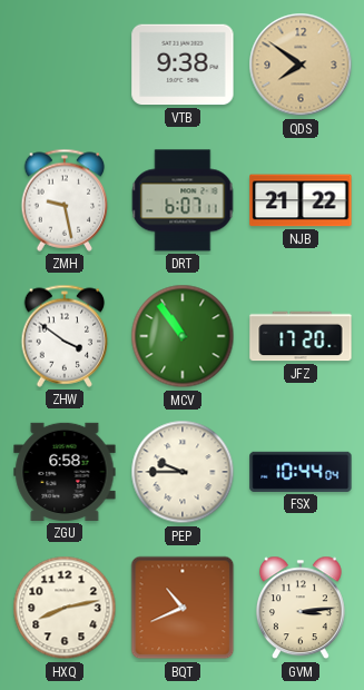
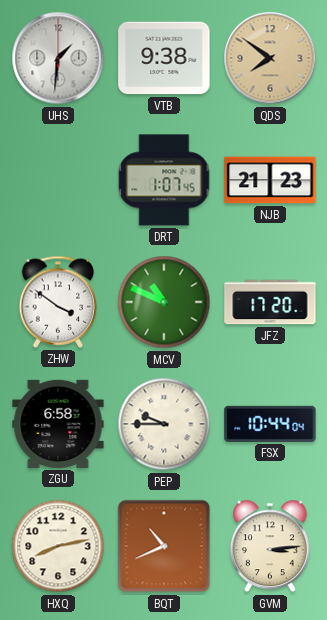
UHS: none -> 1:31
ZMH: 9:28 -> none
DRT: 6:07 -> 1:07
NJB: 21:22 -> 21:23
MCV: 10:54 -> 10:49
